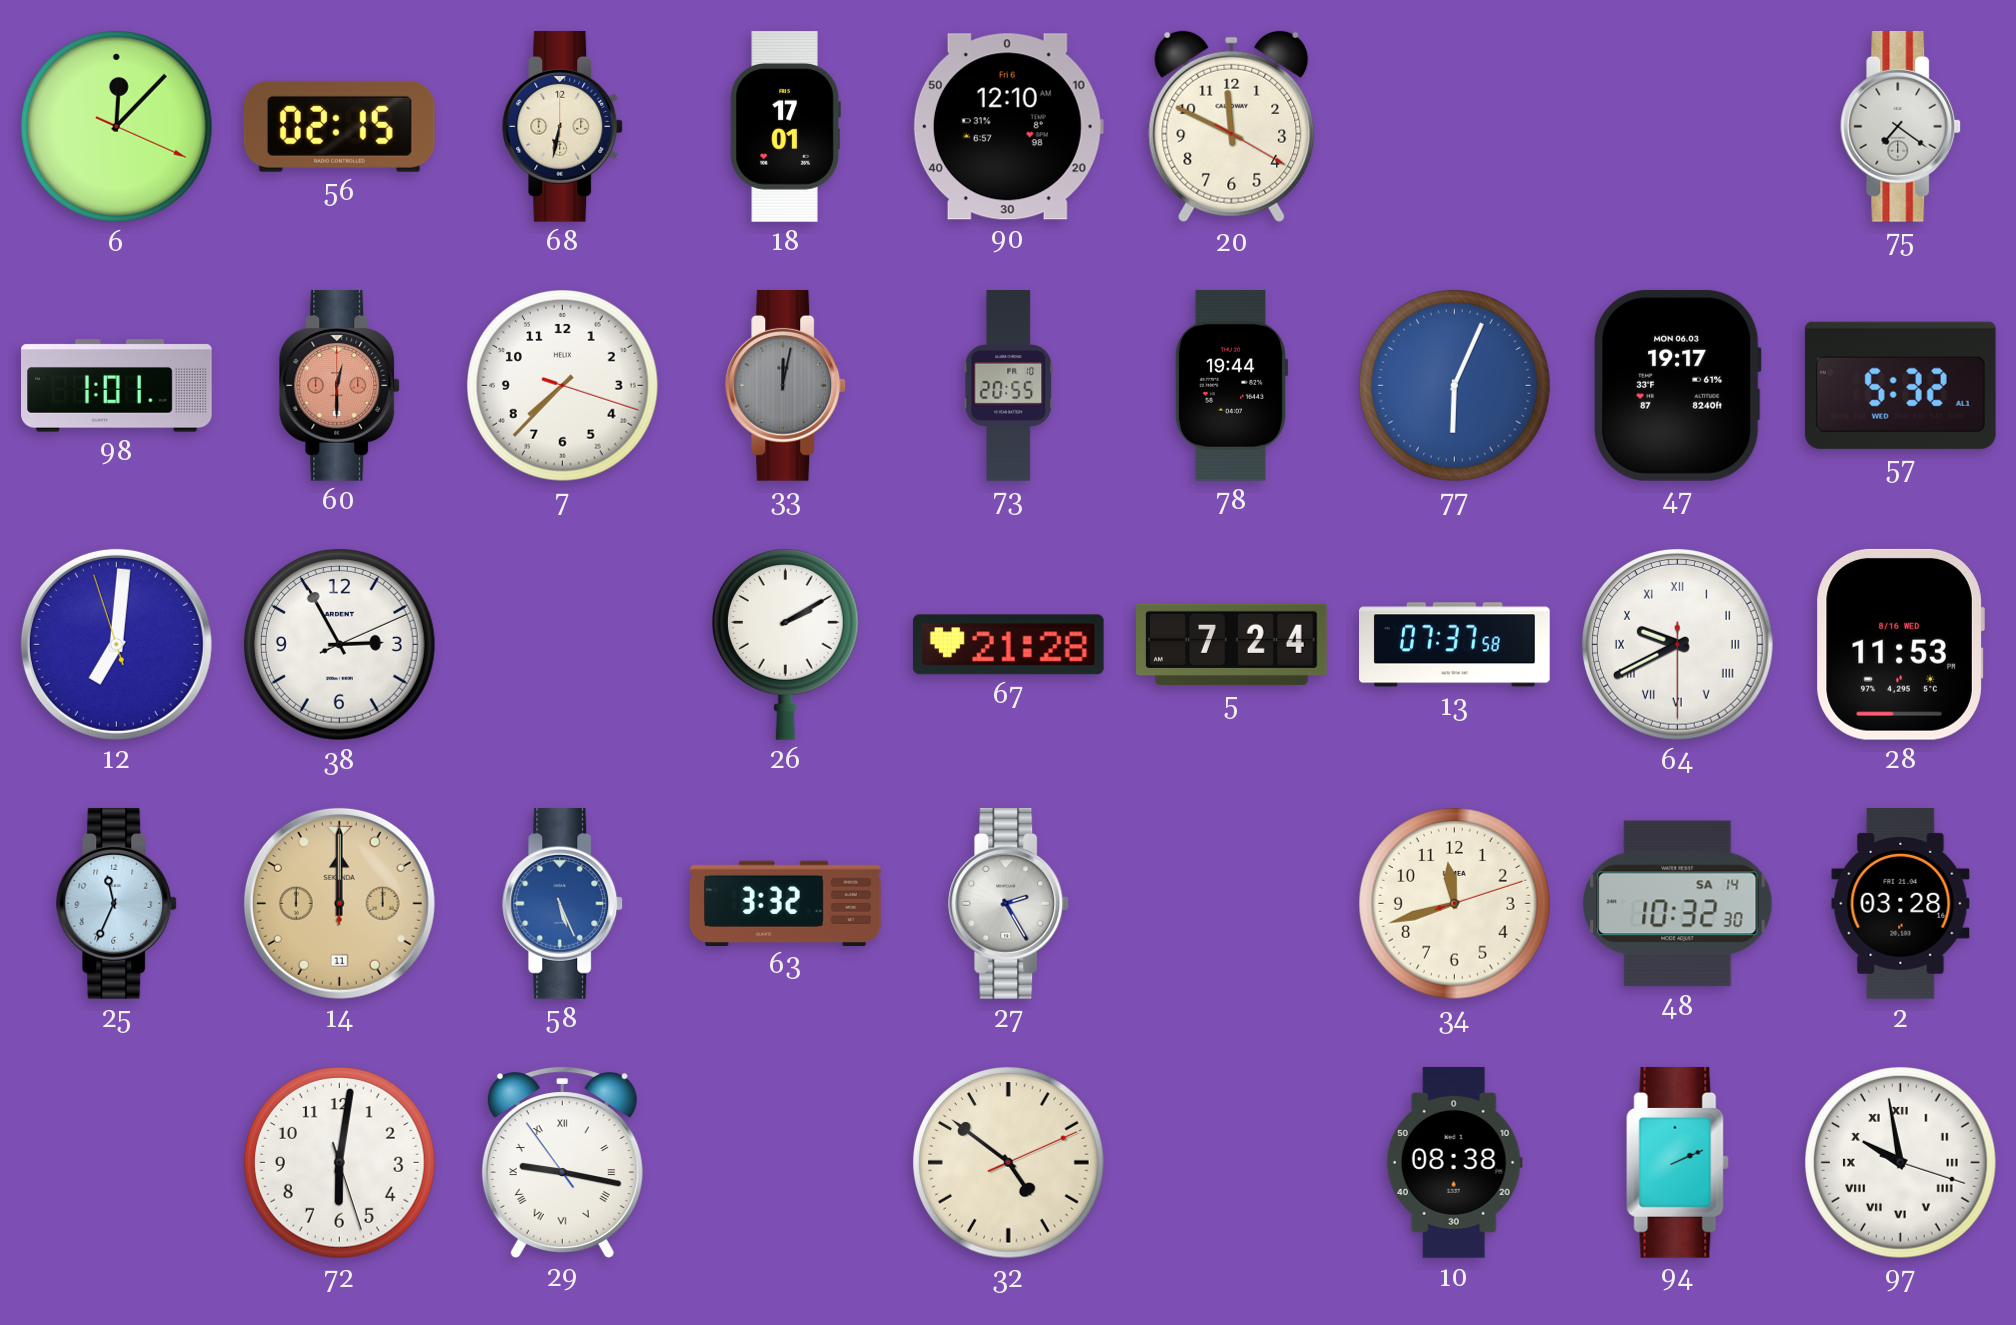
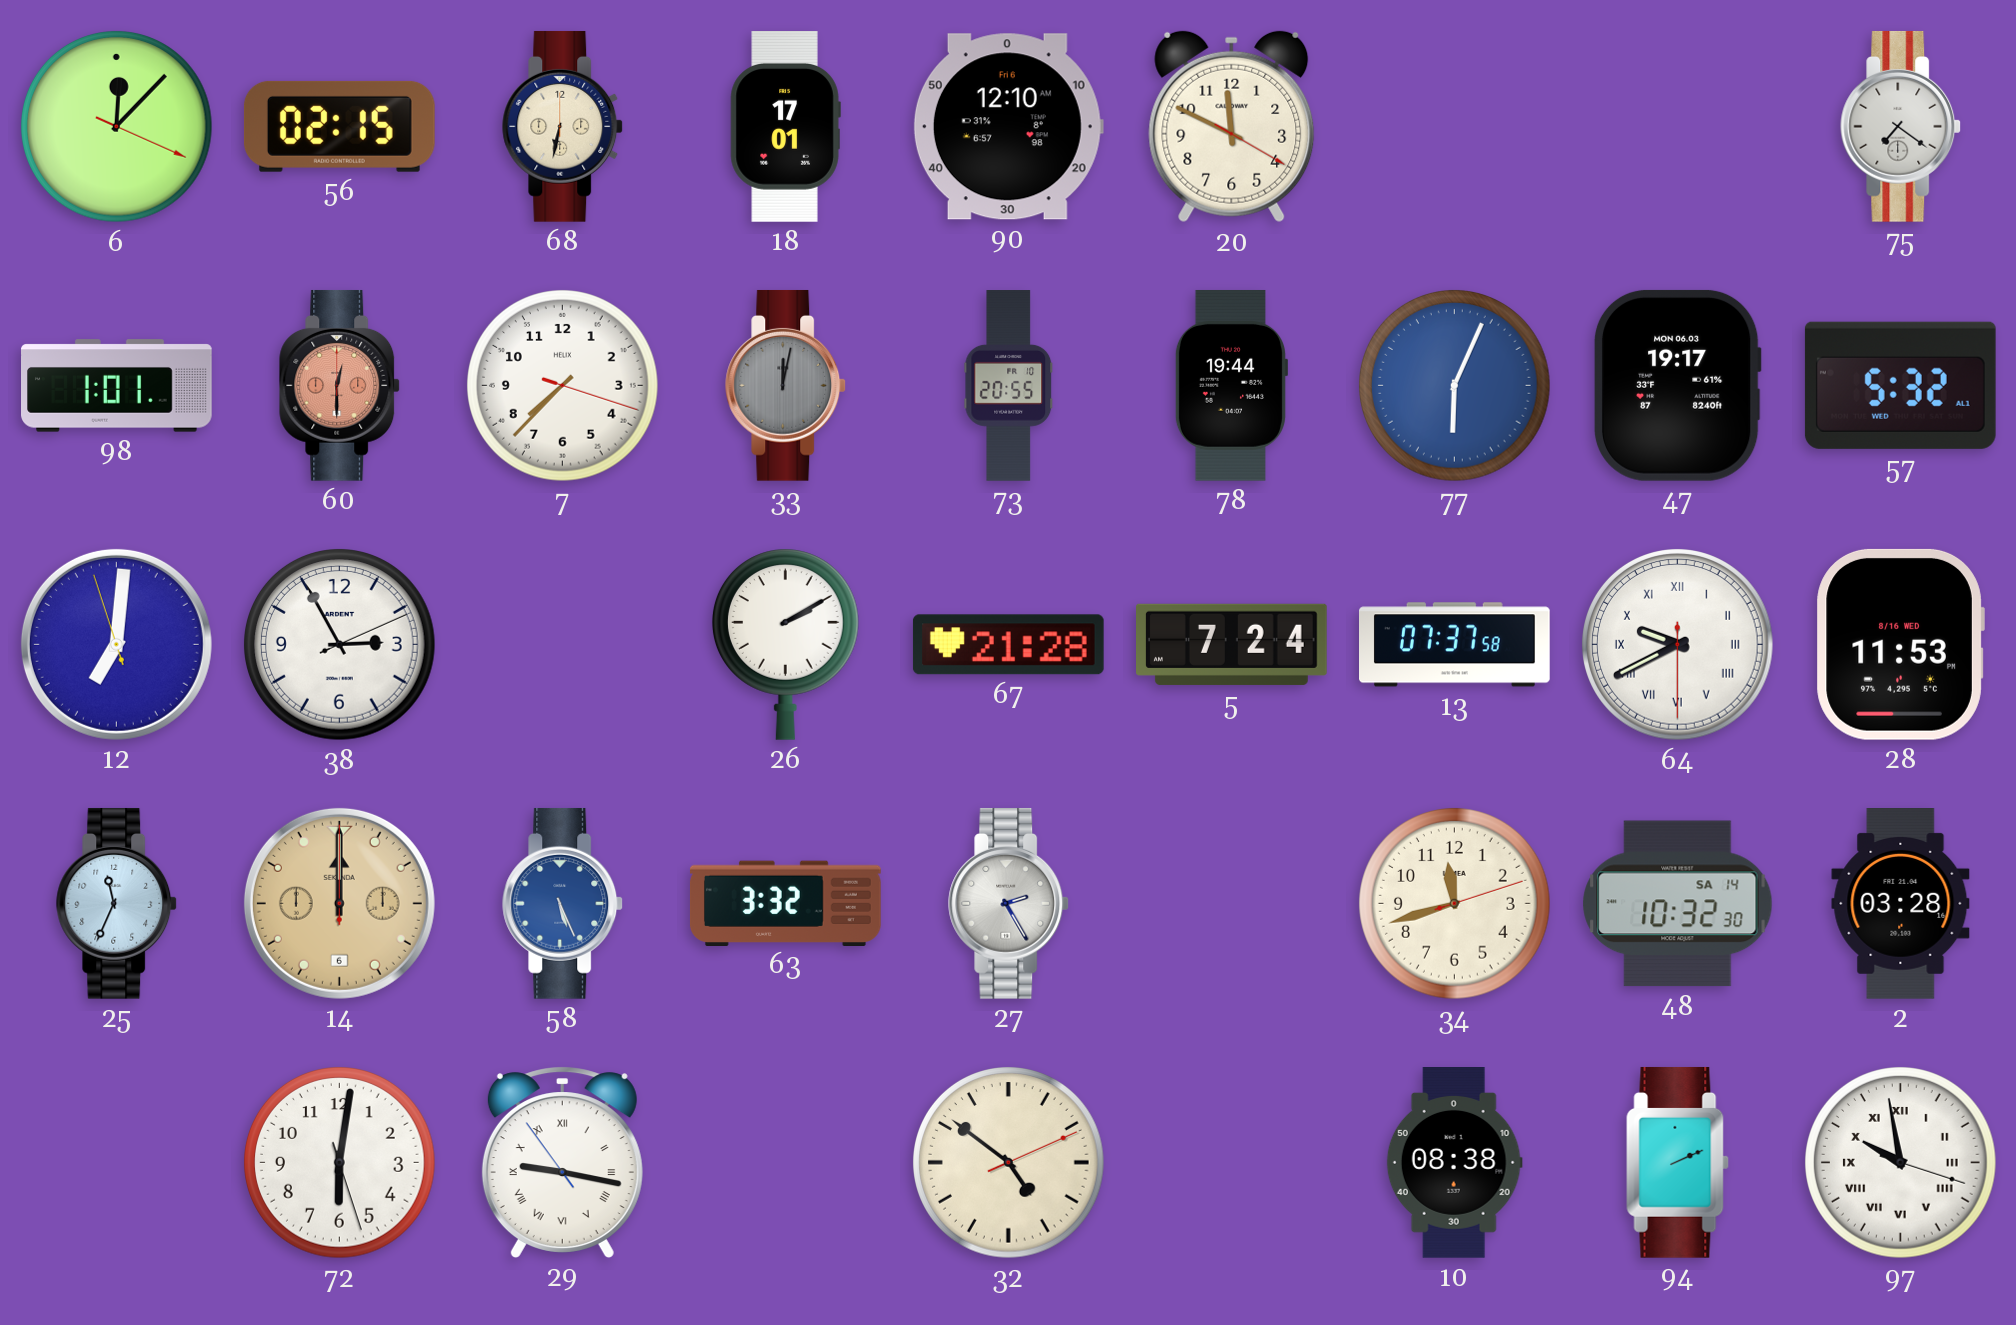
14 date: 11 -> 6
